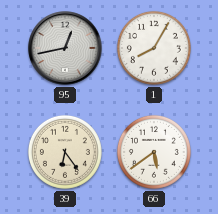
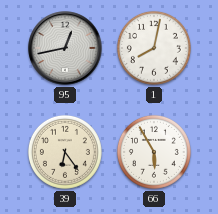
1: 8:05 -> 8:02
66: 5:39 -> 5:55
